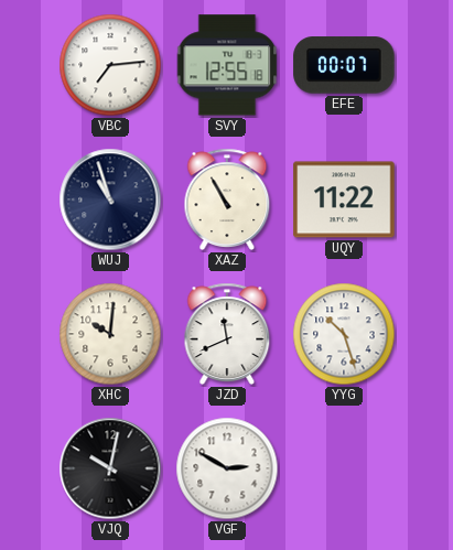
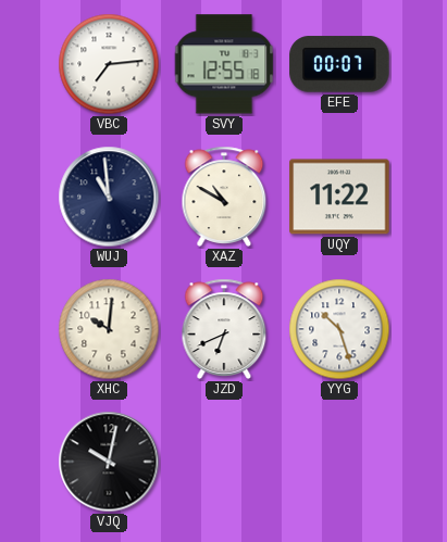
WUJ: 10:57 -> 10:59
XAZ: 10:55 -> 10:50
JZD: 11:41 -> 6:41
VGF: 2:50 -> none
